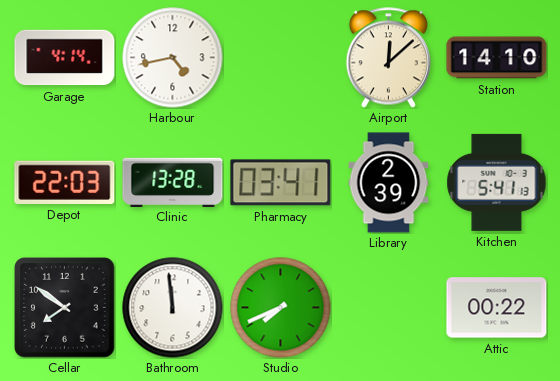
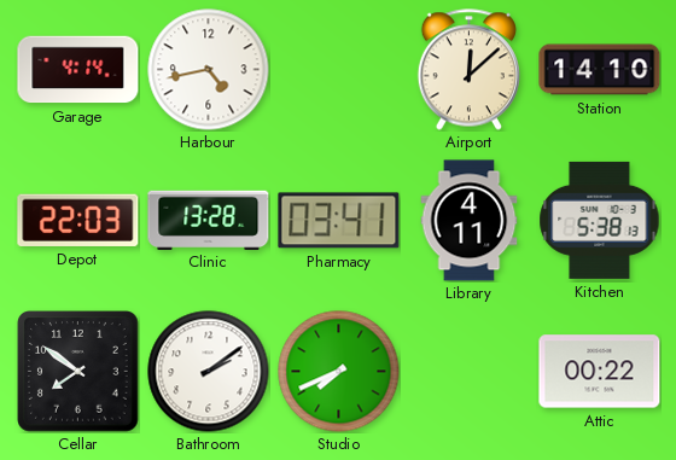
Library: 2:39 -> 4:11
Kitchen: 5:41 -> 5:38
Bathroom: 11:59 -> 2:09
